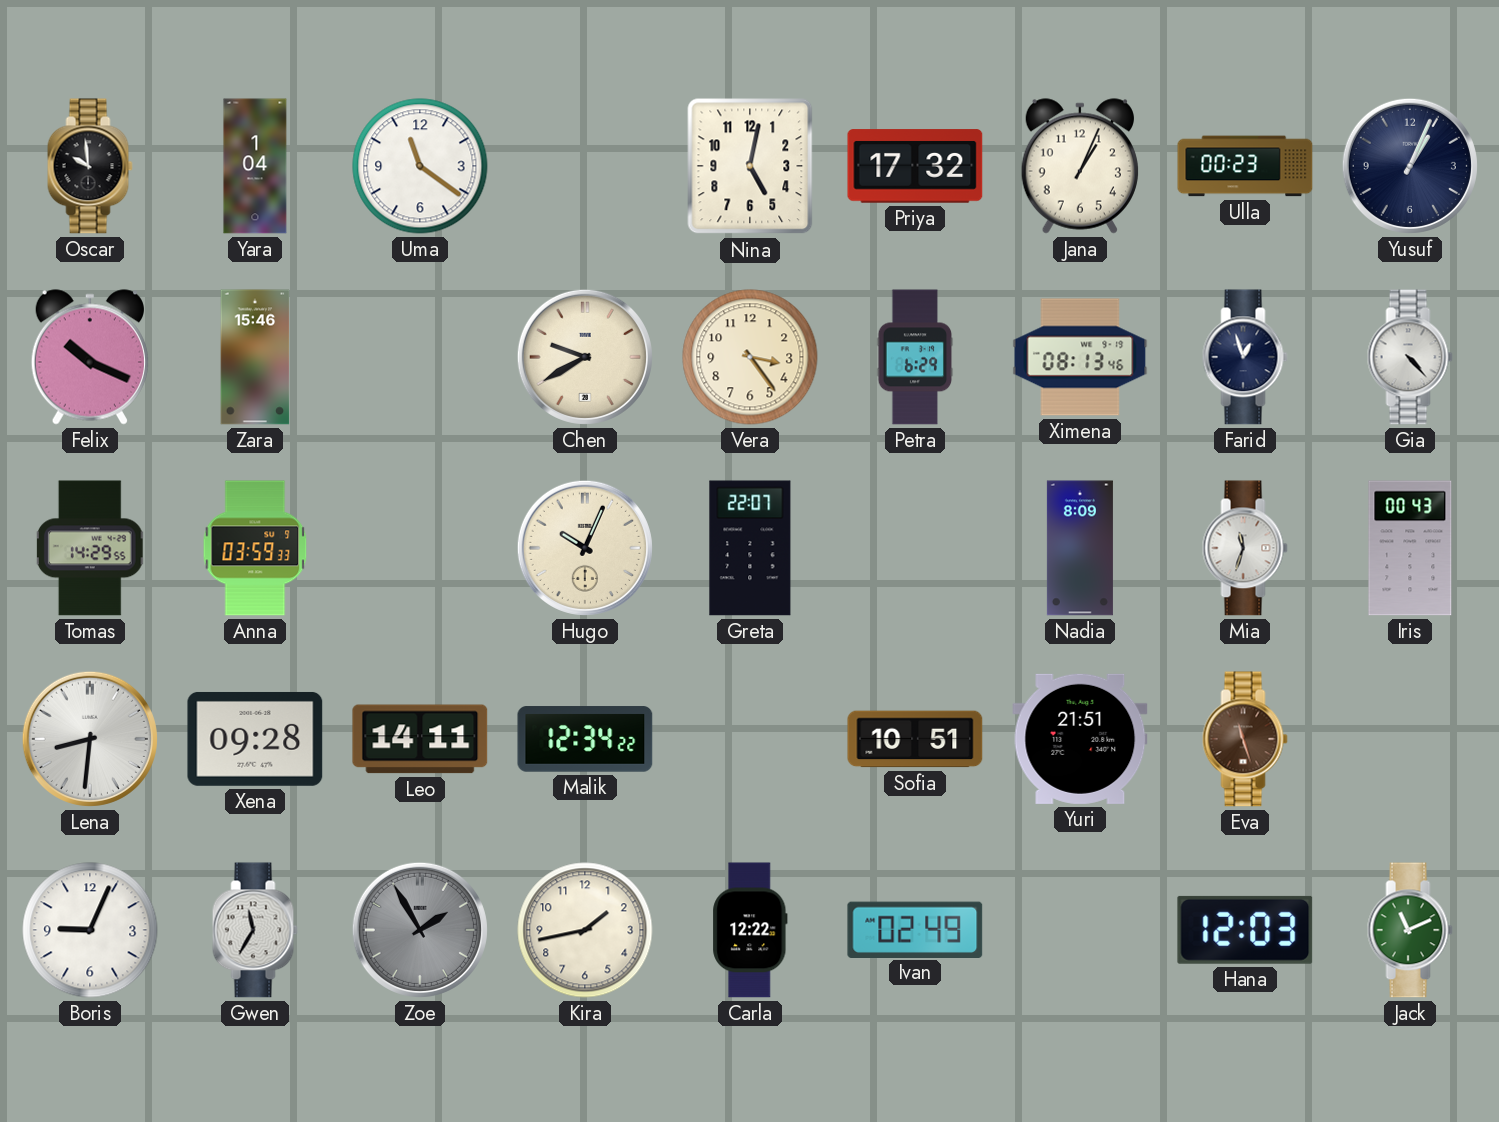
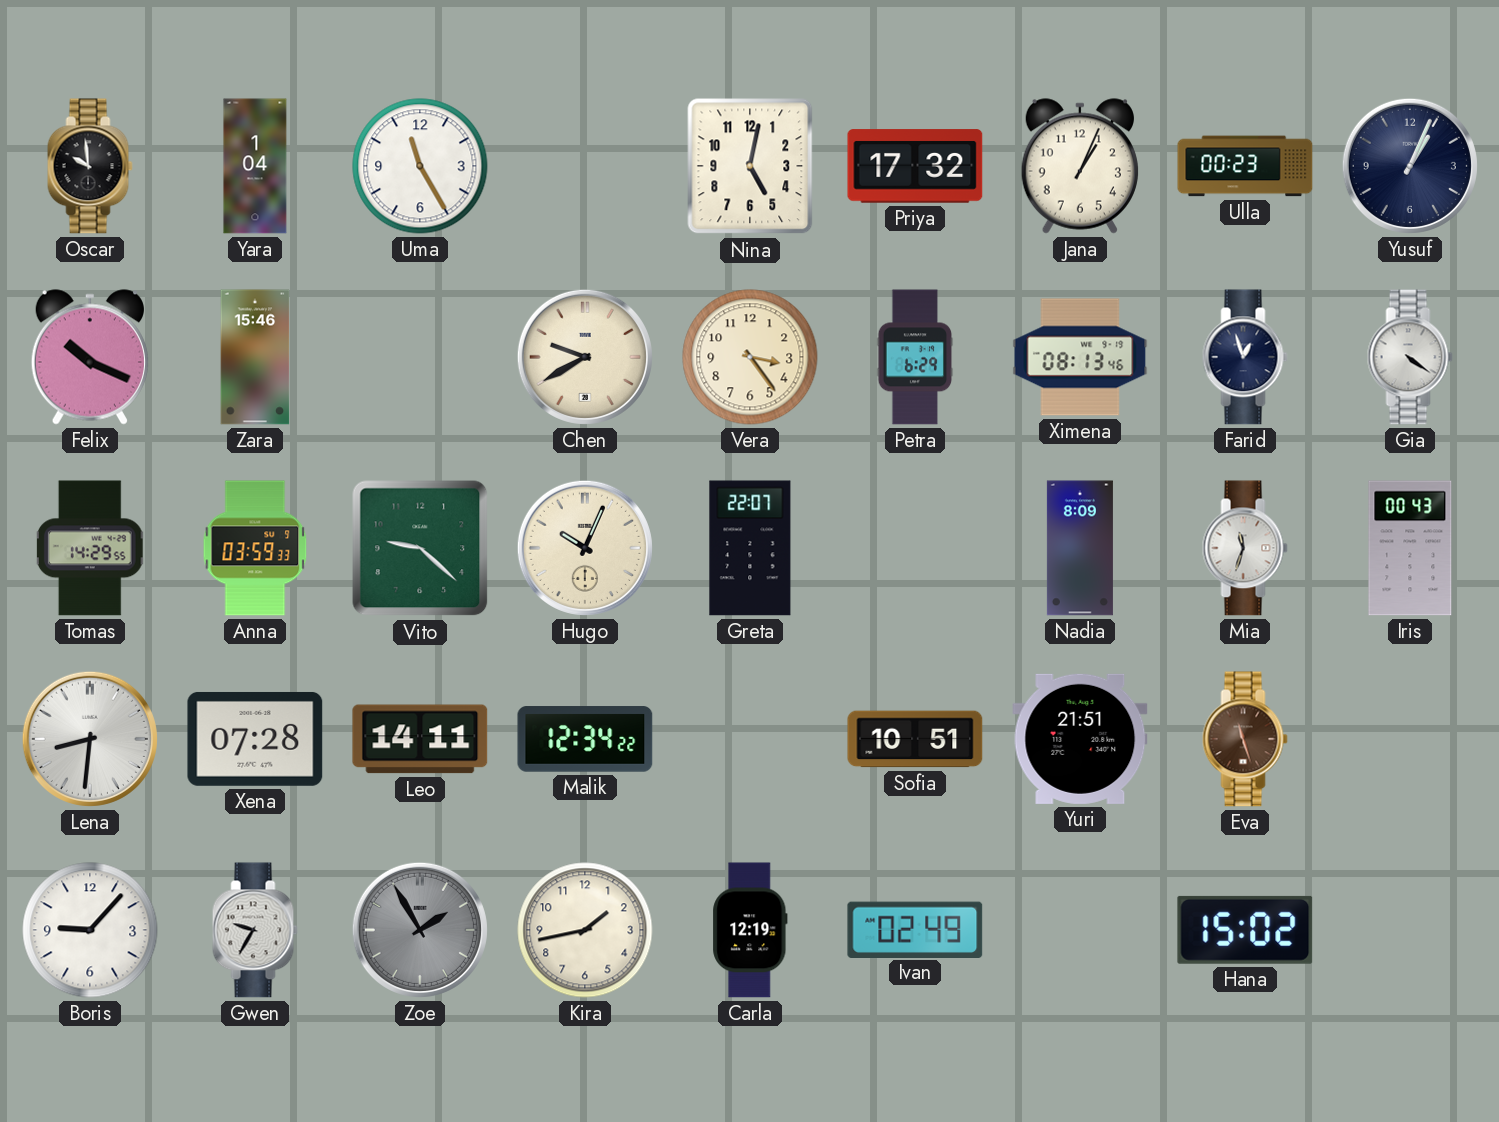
Uma: 11:21 -> 11:25
Gia: 4:23 -> 4:21
Vito: none -> 9:22
Xena: 09:28 -> 07:28
Boris: 9:04 -> 9:07
Gwen: 11:35 -> 9:35
Carla: 12:22 -> 12:19
Hana: 12:03 -> 15:02
Jack: 11:11 -> none
